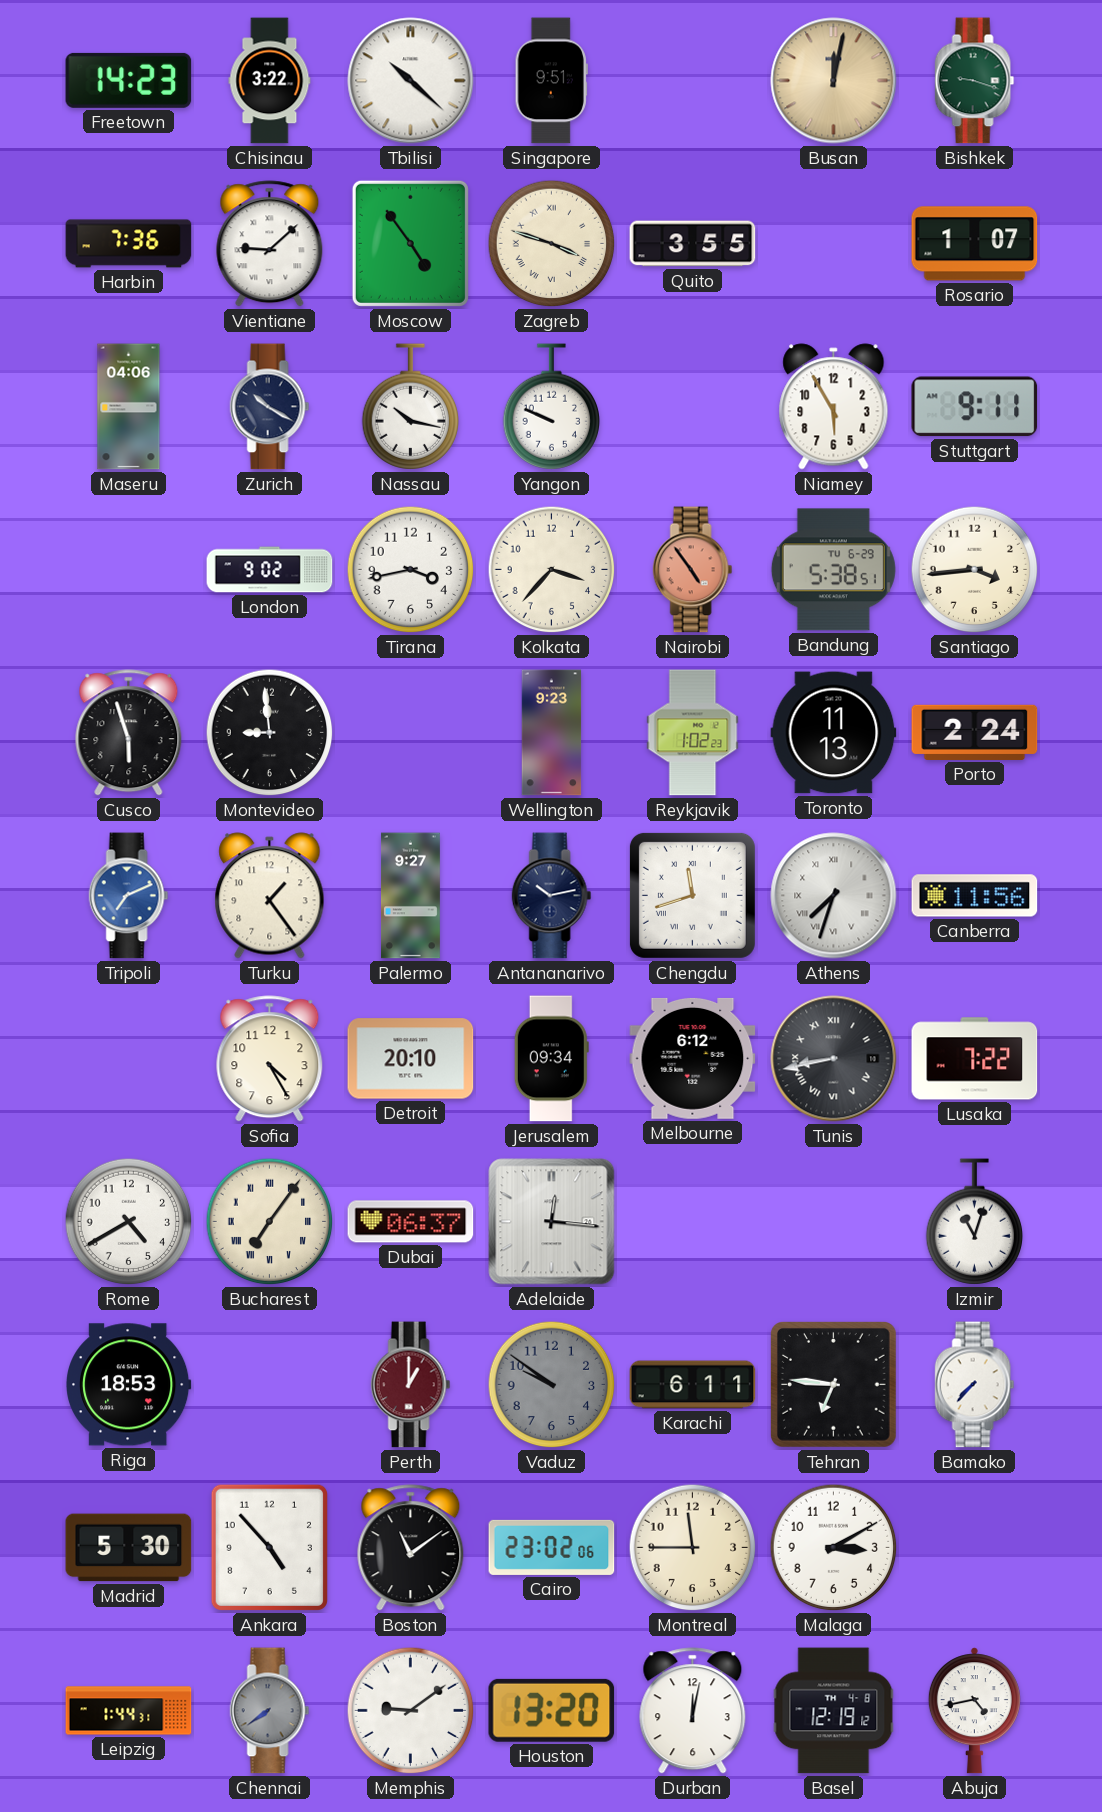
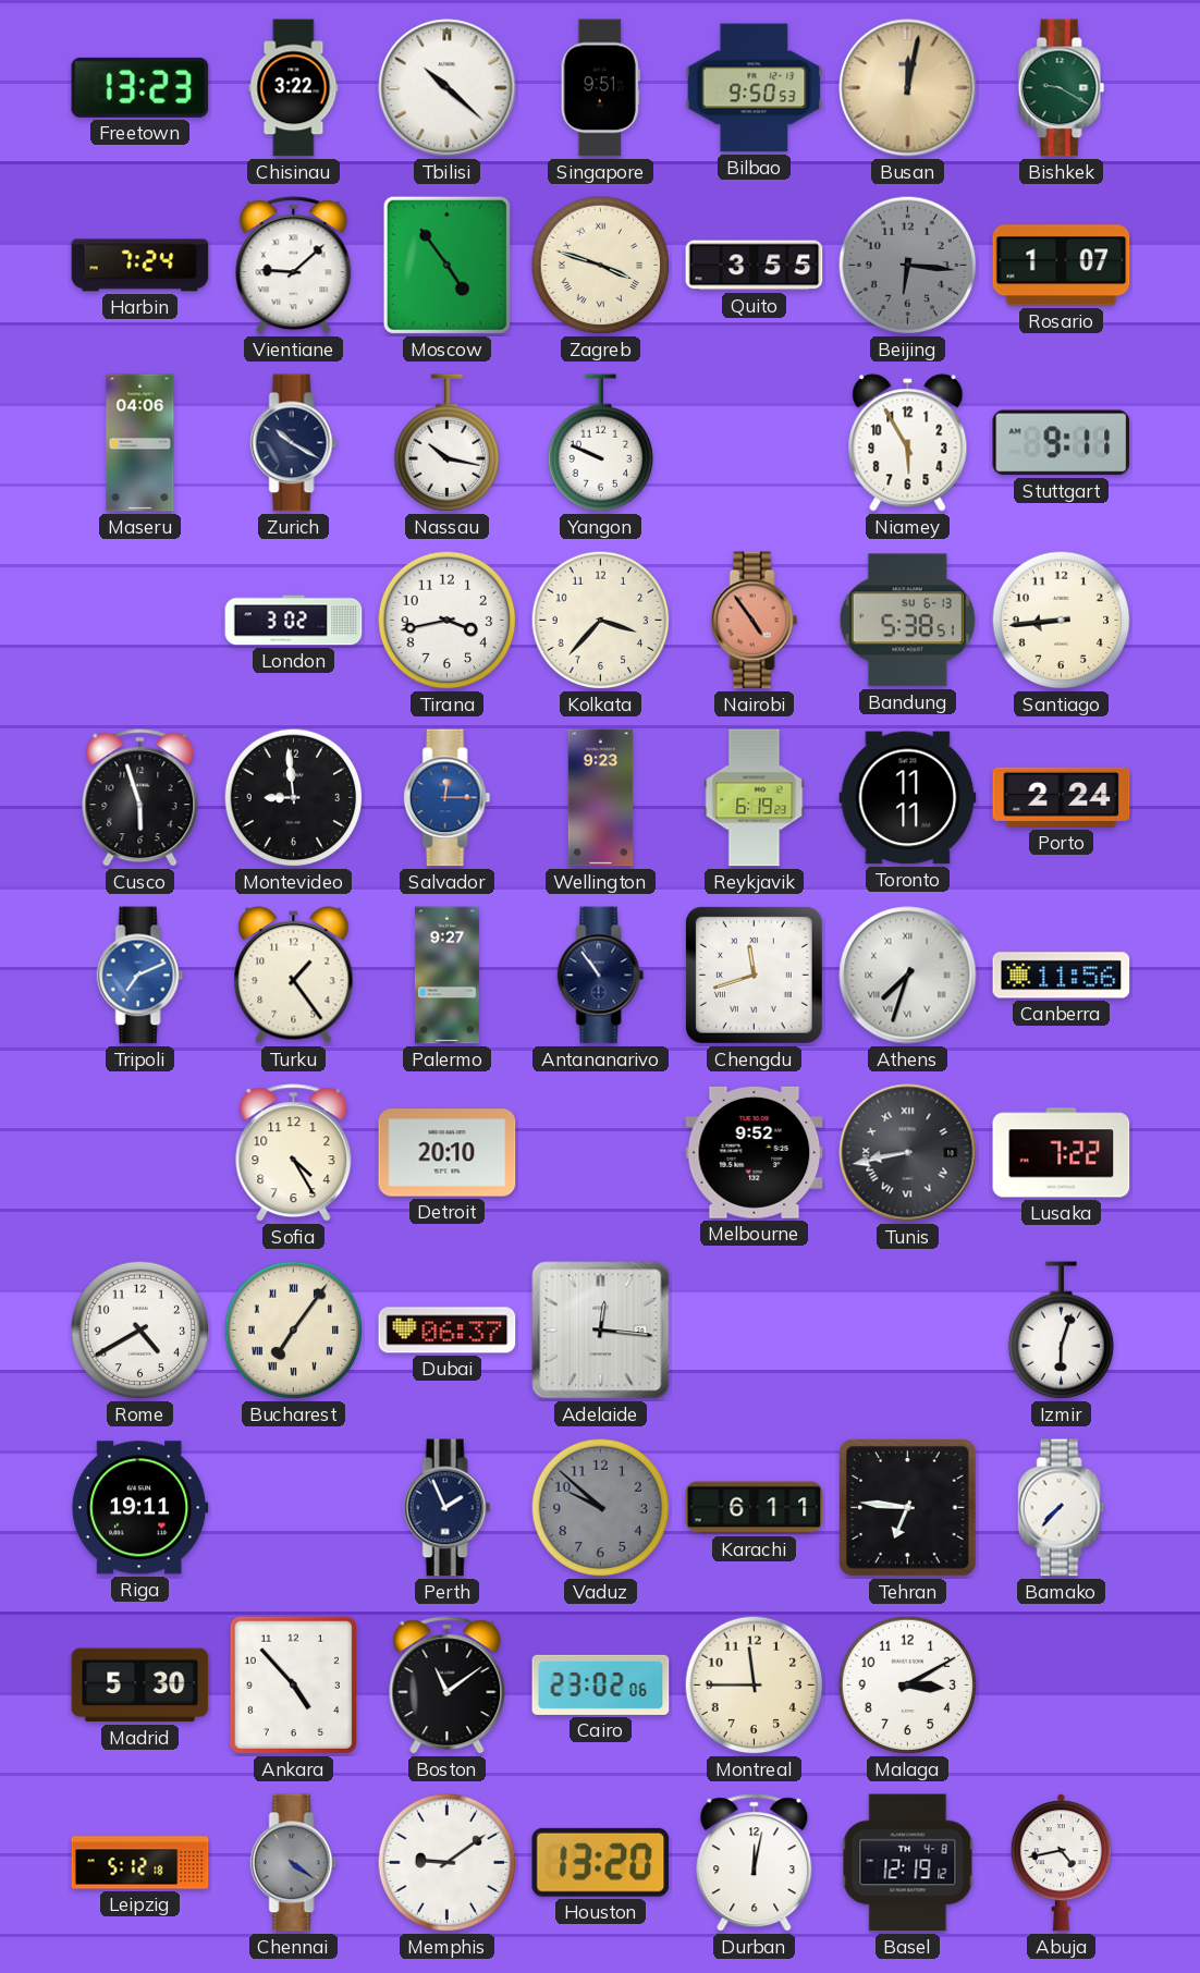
Freetown: 14:23 -> 13:23
Bilbao: none -> 9:50
Bishkek: 9:18 -> 9:20
Harbin: 7:36 -> 7:24
Beijing: none -> 6:16
London: 9:02 -> 3:02
Bandung date: TU 6-29 -> SU 6-13
Santiago: 3:44 -> 8:44
Salvador: none -> 12:15
Reykjavik: 1:02 -> 6:19
Toronto: 11:13 -> 11:11
Antananarivo: 10:13 -> 10:54
Jerusalem: 09:34 -> none
Melbourne: 6:12 -> 9:52
Izmir: 11:03 -> 6:03
Riga: 18:53 -> 19:11
Perth: 1:00 -> 1:56
Perth dial: burgundy -> navy
Vaduz: 9:51 -> 9:52
Leipzig: 1:44 -> 5:12
Chennai: 7:39 -> 4:21
